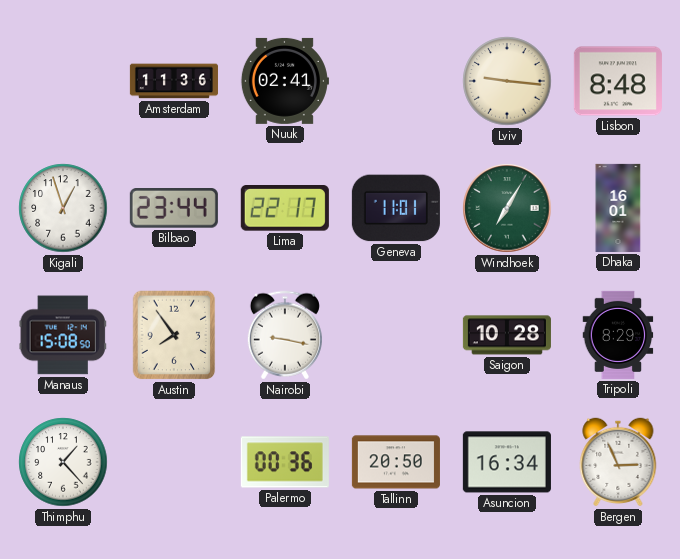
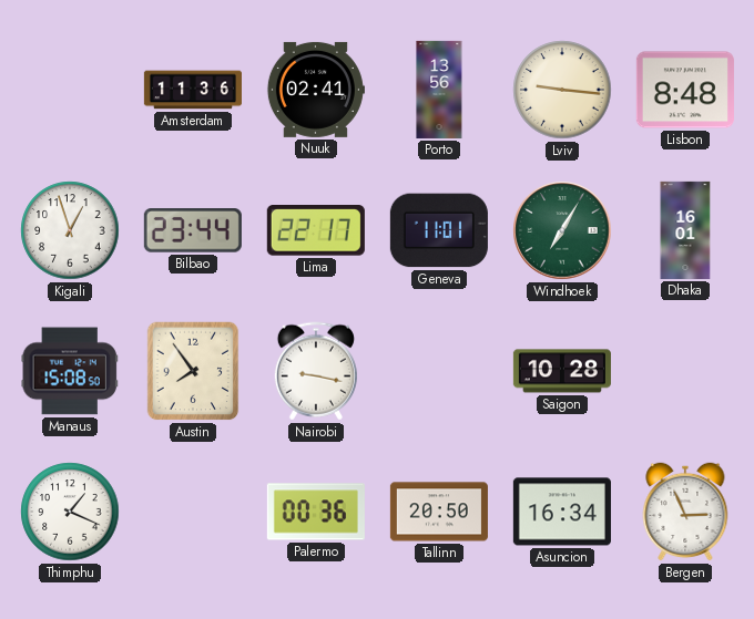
Porto: none -> 13:56
Tripoli: 8:29 -> none
Thimphu: 1:23 -> 1:19
